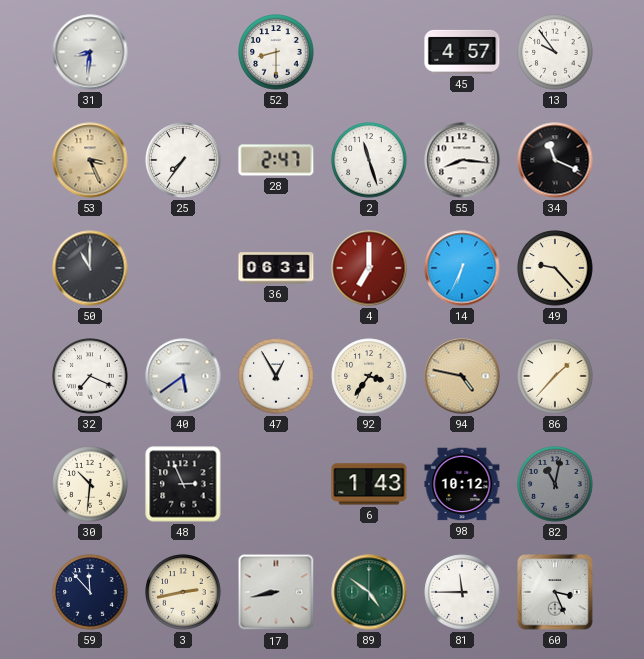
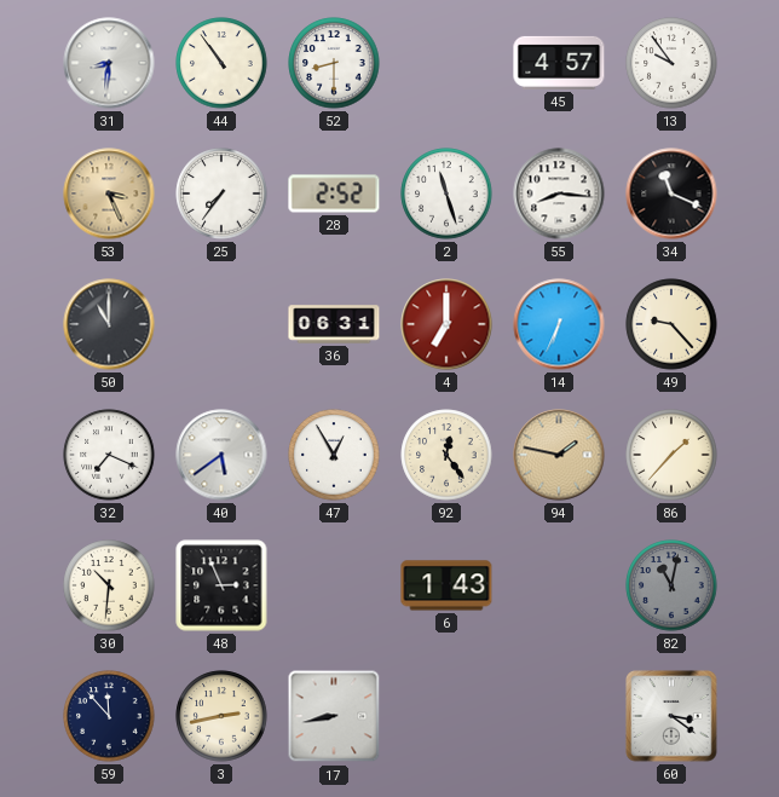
44: none -> 10:54
28: 2:47 -> 2:52
92: 3:36 -> 12:24
94: 4:47 -> 1:47
98: 10:12 -> none
89: 4:51 -> none
81: 11:45 -> none
60: 3:26 -> 3:21
